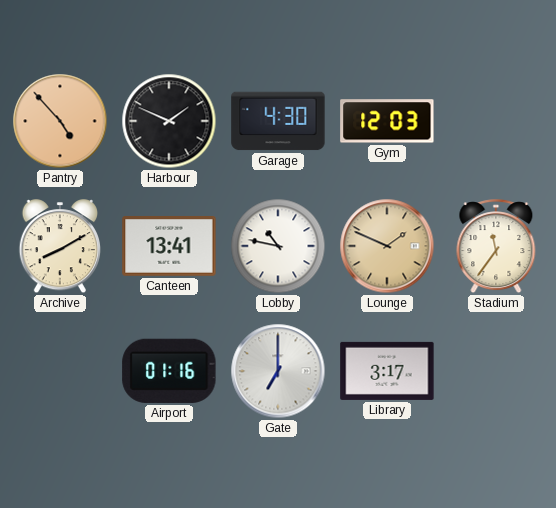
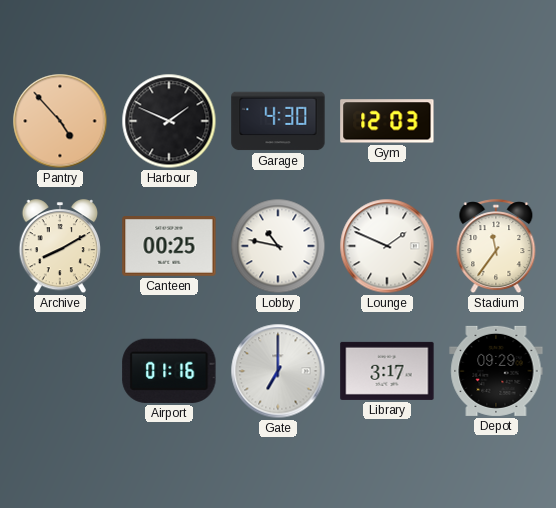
Canteen: 13:41 -> 00:25
Lounge dial: champagne -> white
Depot: none -> 09:29
